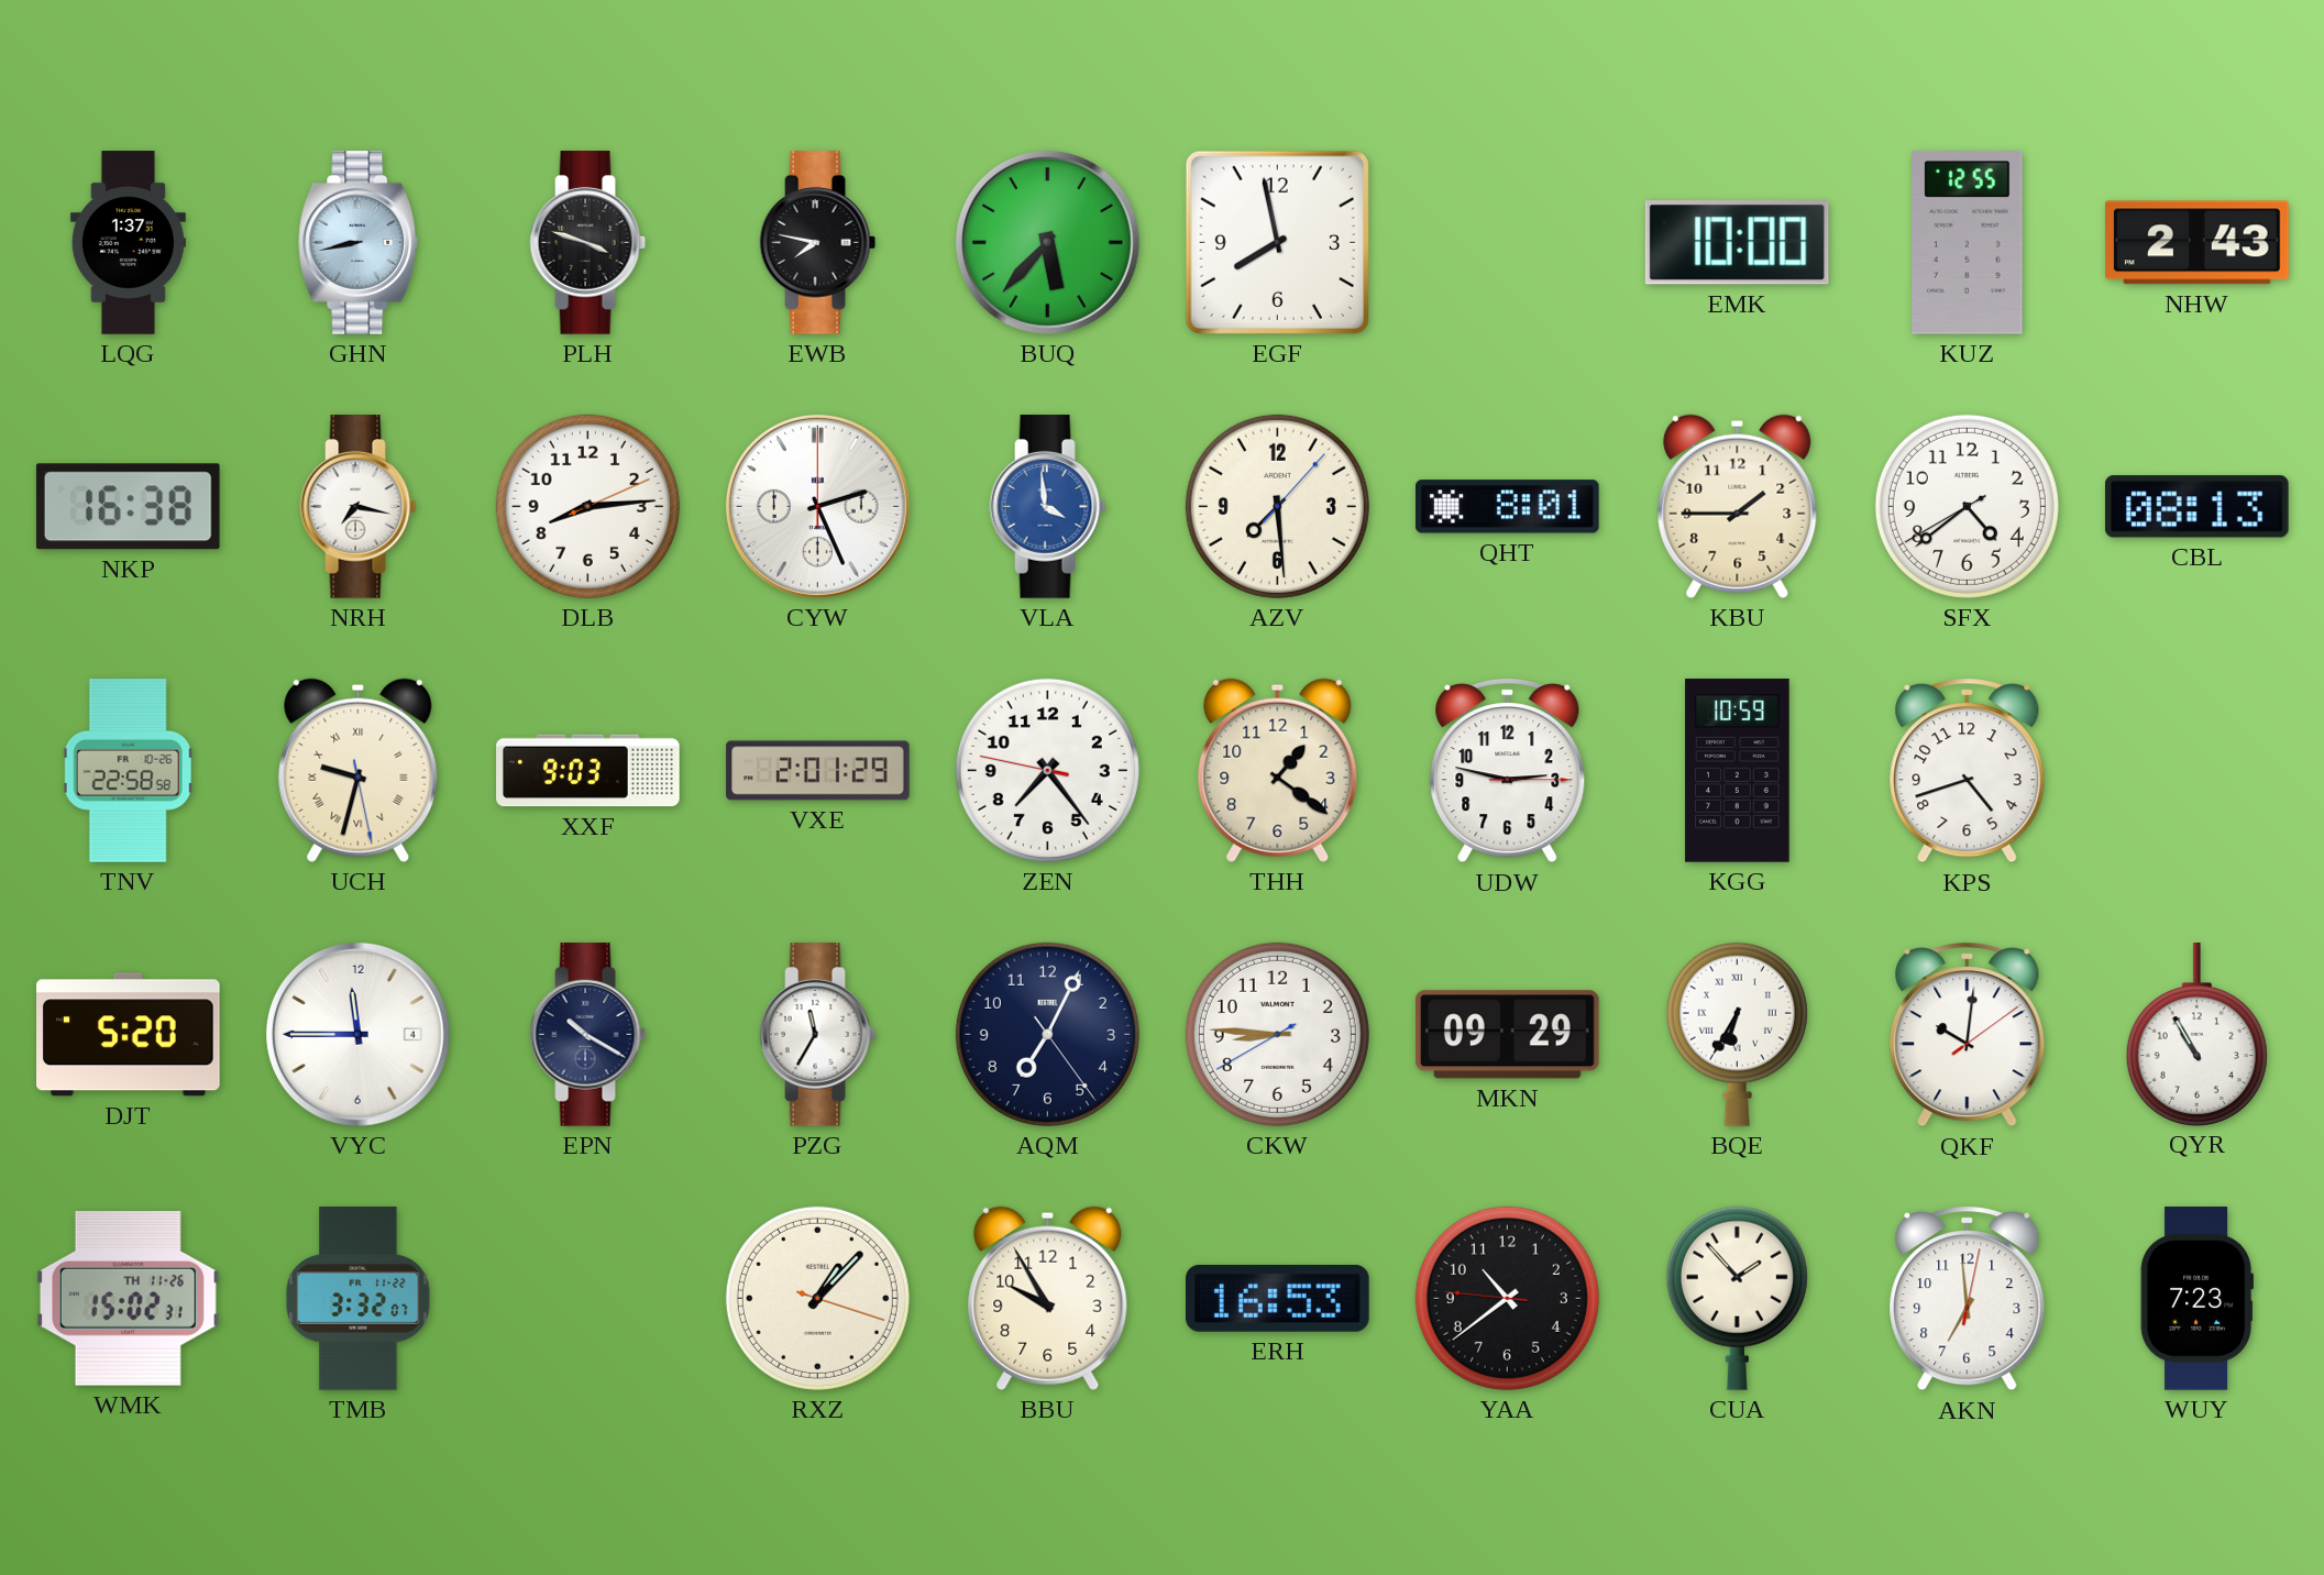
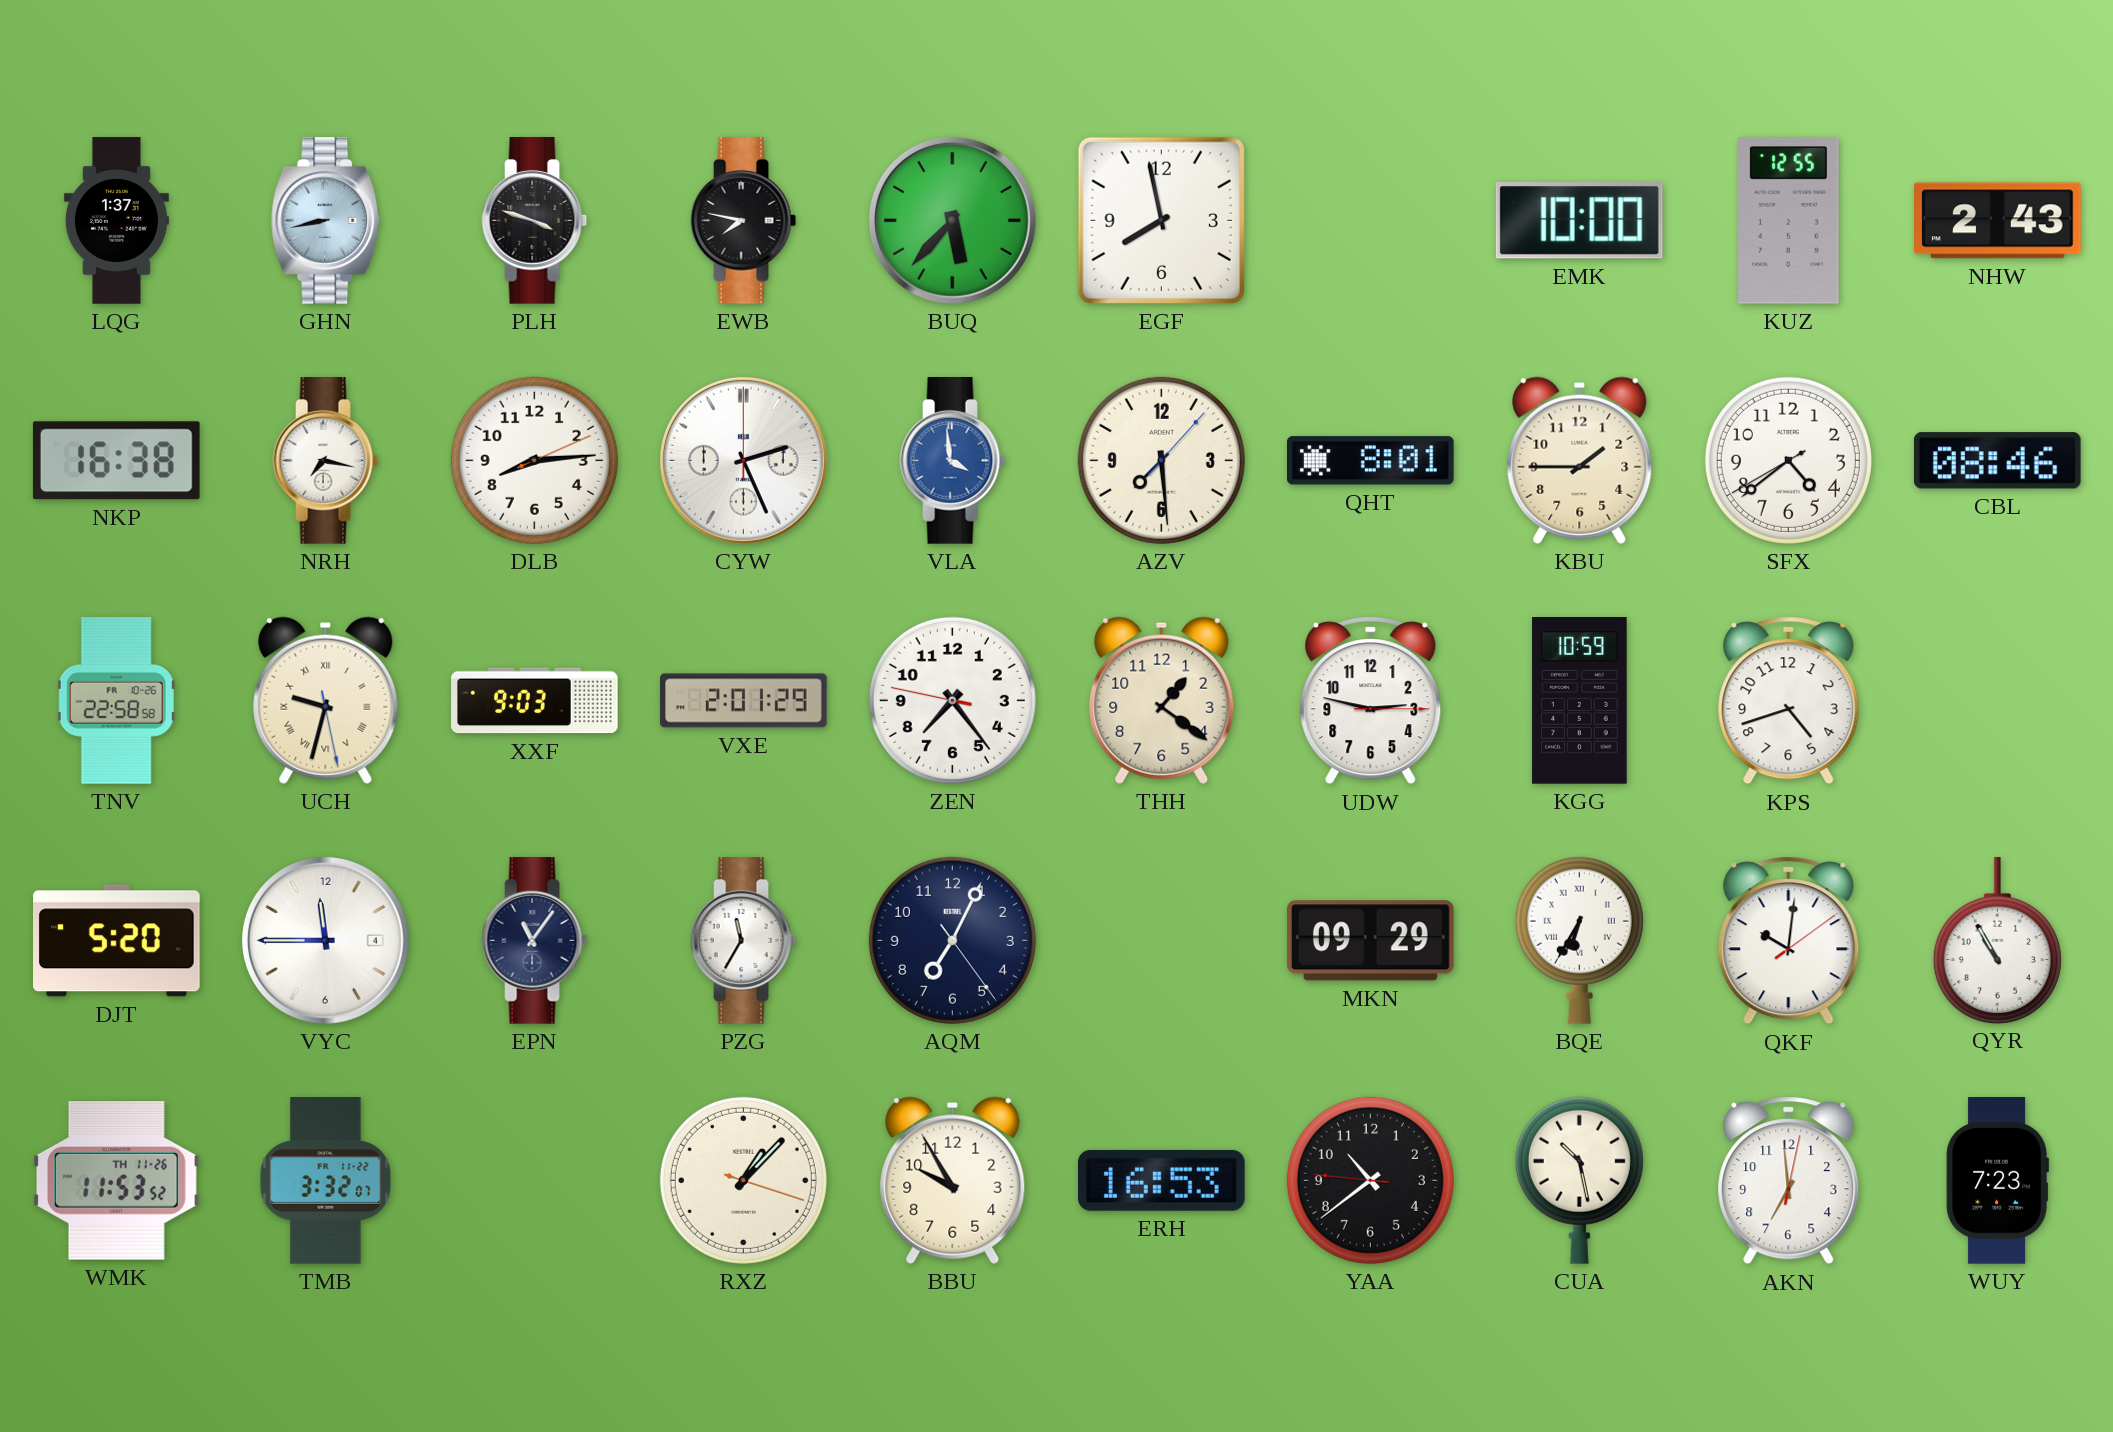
CBL: 08:13 -> 08:46
EPN: 10:20 -> 11:06
CKW: 8:45 -> none
WMK: 15:02 -> 11:53
CUA: 1:53 -> 10:28
